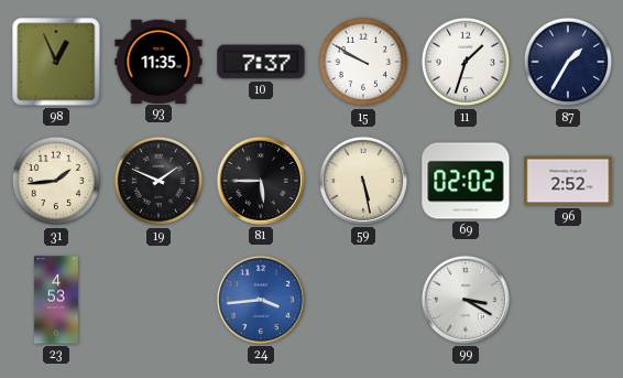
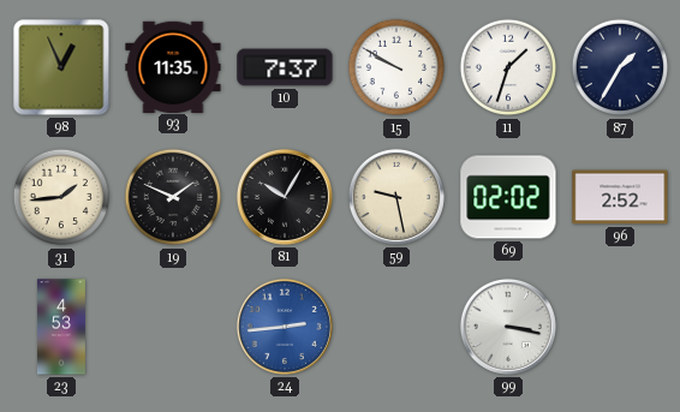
81: 5:45 -> 10:05
59: 5:28 -> 9:28
24: 3:44 -> 2:44
99: 3:20 -> 3:17
